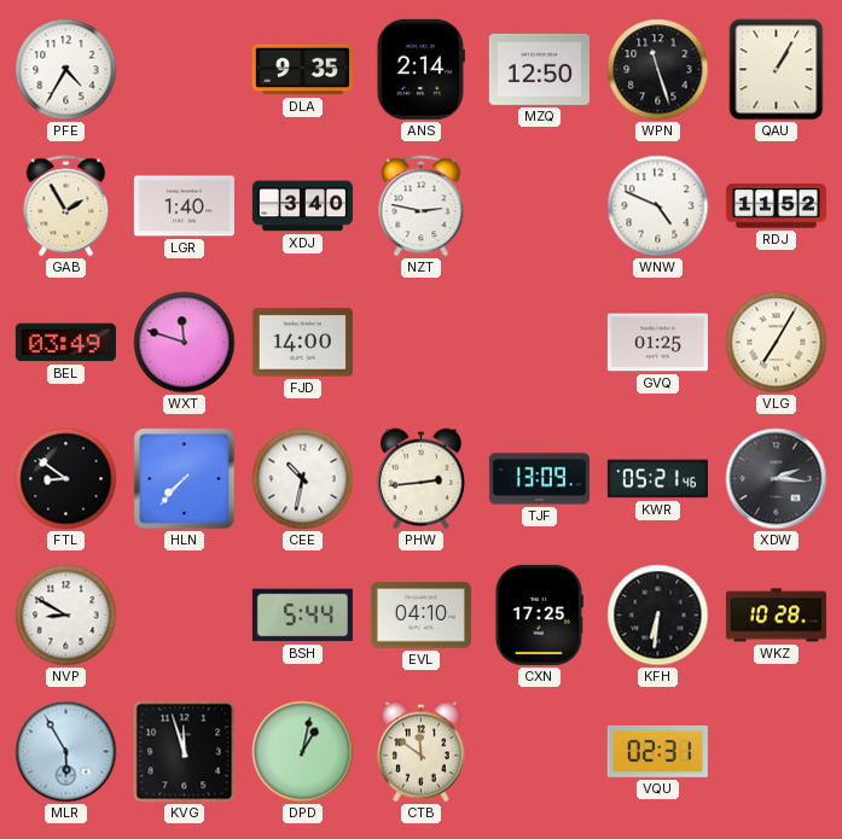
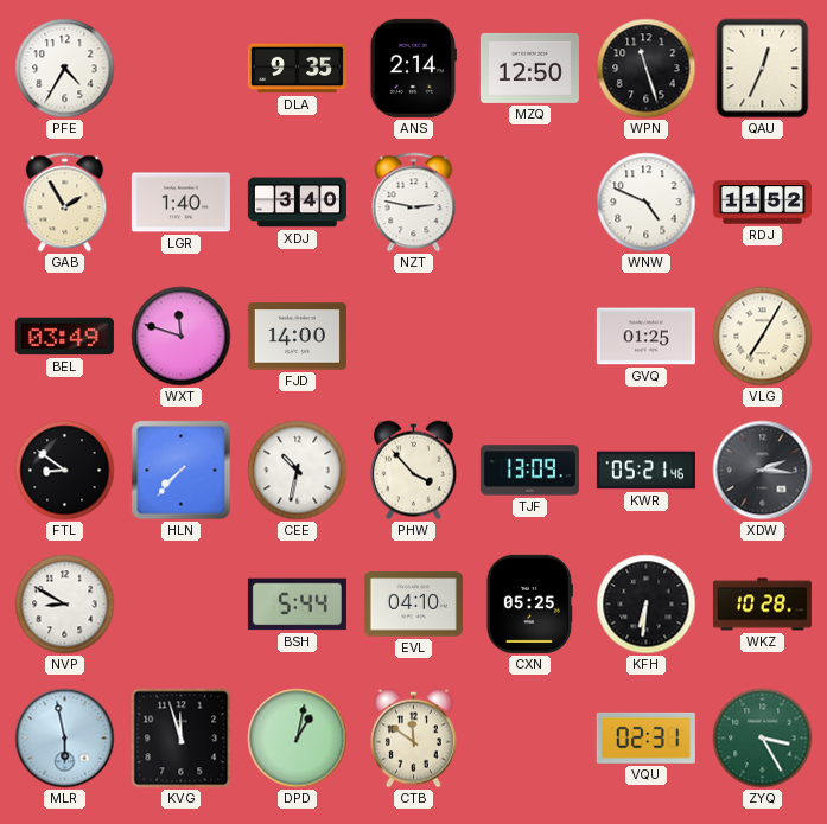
QAU: 1:05 -> 12:34
PHW: 2:44 -> 3:53
CXN: 17:25 -> 05:25
MLR: 5:55 -> 5:58
ZYQ: none -> 3:25
